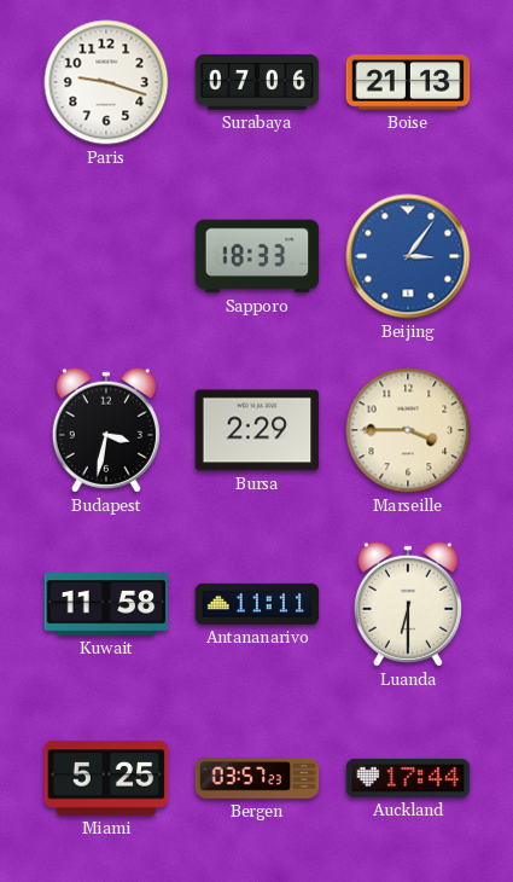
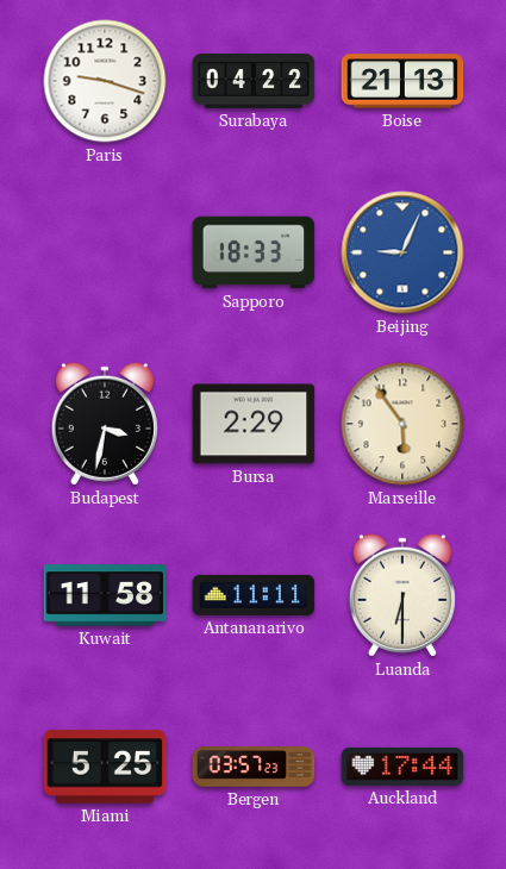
Surabaya: 07:06 -> 04:22
Beijing: 3:06 -> 9:04
Marseille: 3:45 -> 5:54
